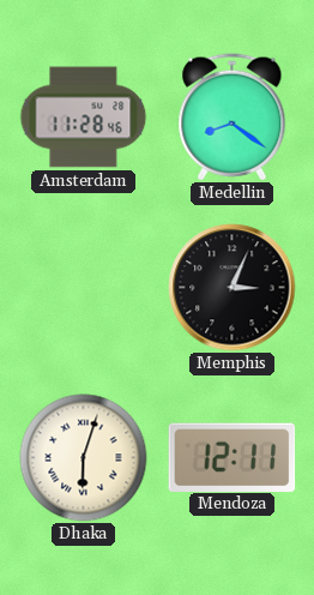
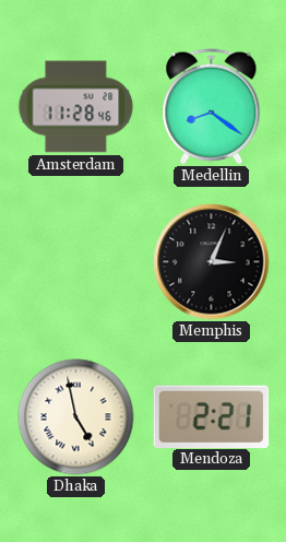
Dhaka: 6:03 -> 4:58
Mendoza: 12:11 -> 2:21
